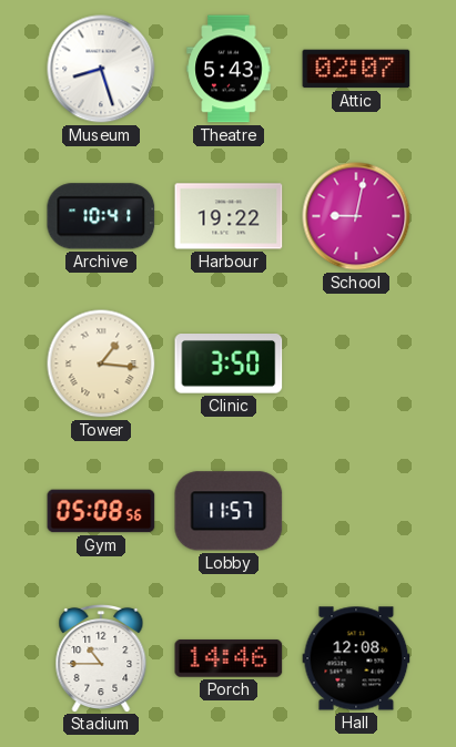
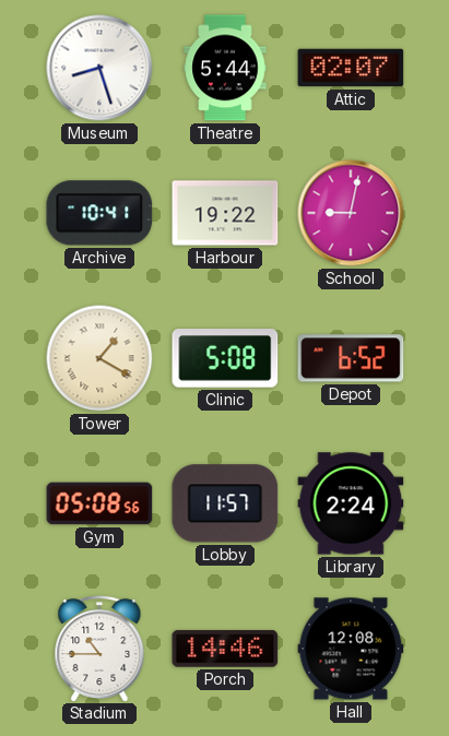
Theatre: 5:43 -> 5:44
Tower: 1:16 -> 1:20
Clinic: 3:50 -> 5:08
Depot: none -> 6:52
Library: none -> 2:24
